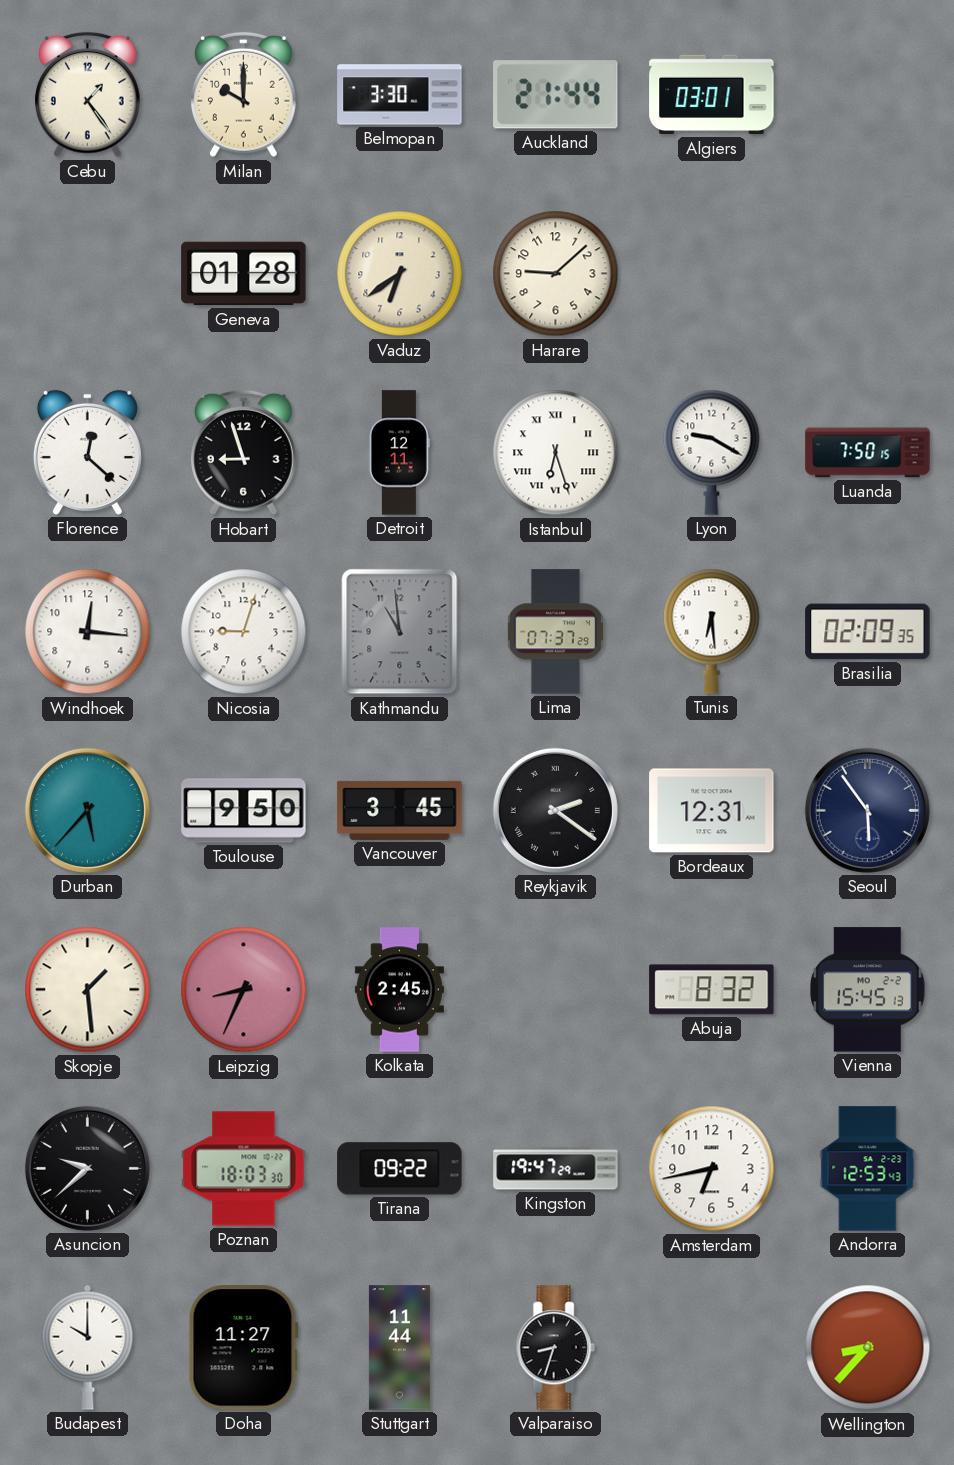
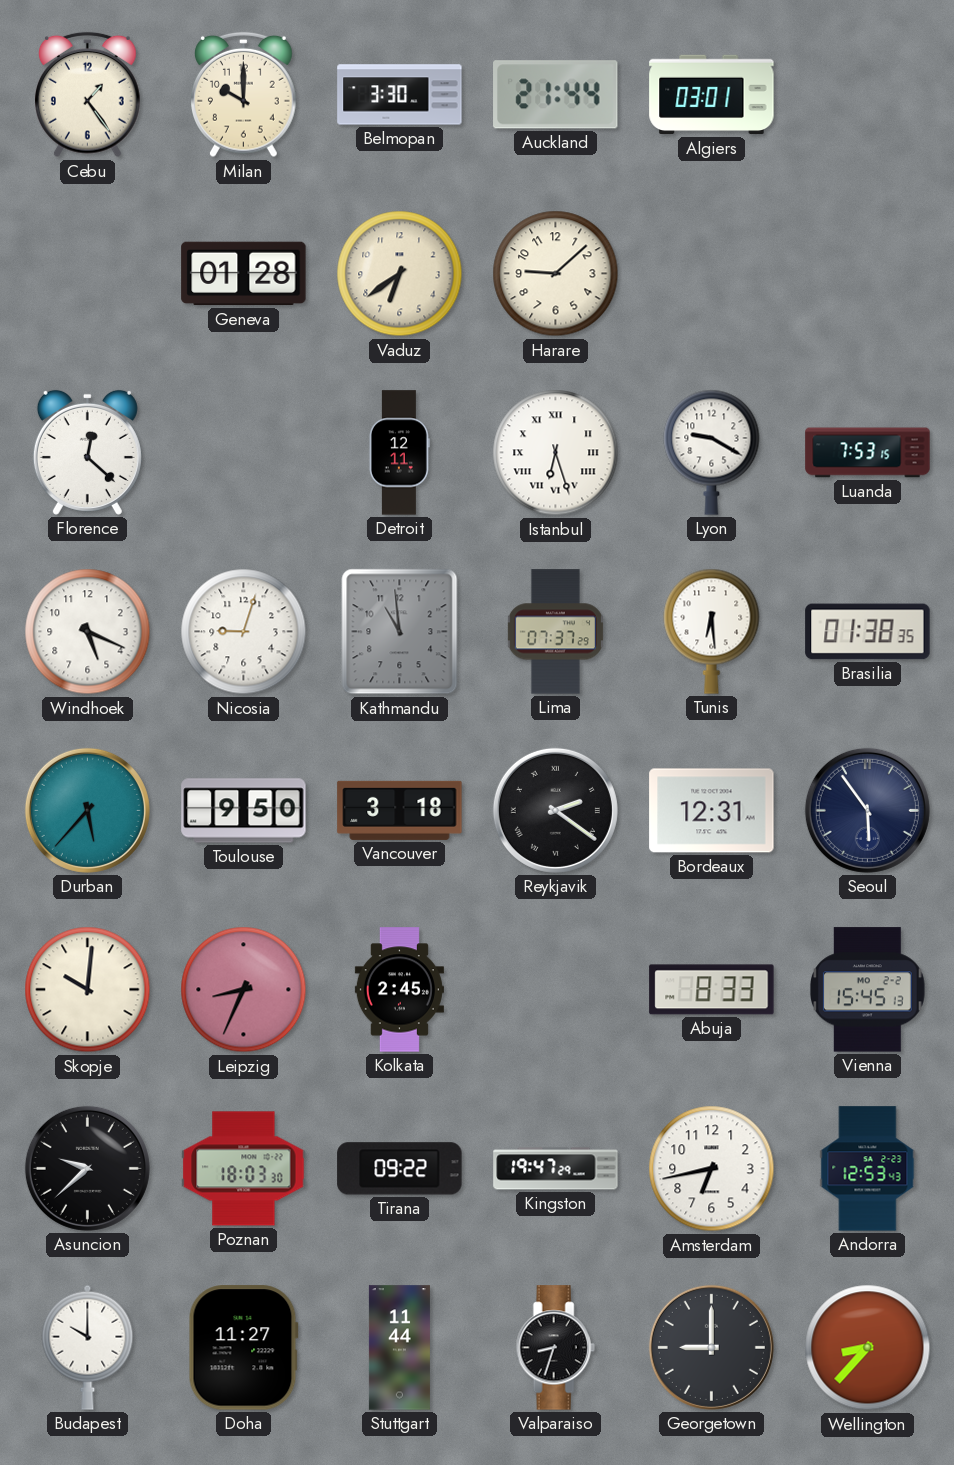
Hobart: 8:57 -> none
Luanda: 7:50 -> 7:53
Windhoek: 12:16 -> 5:19
Brasilia: 02:09 -> 01:38
Vancouver: 3:45 -> 3:18
Skopje: 1:29 -> 10:01
Abuja: 8:32 -> 8:33
Georgetown: none -> 9:00
